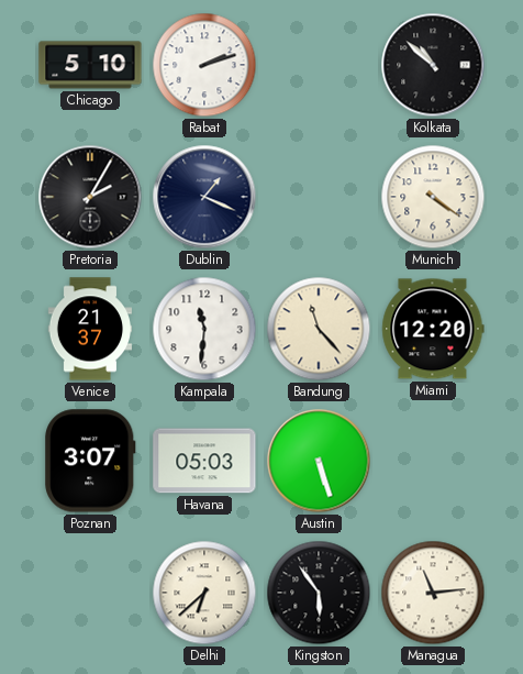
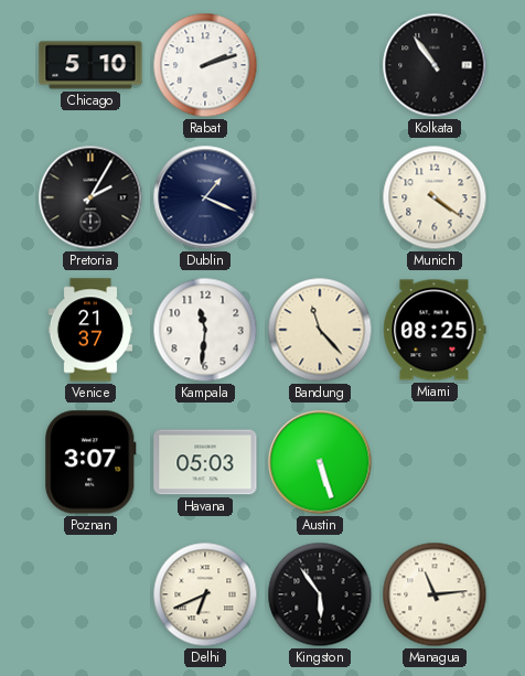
Kolkata: 10:52 -> 10:54
Miami: 12:20 -> 08:25
Delhi: 6:38 -> 6:41
